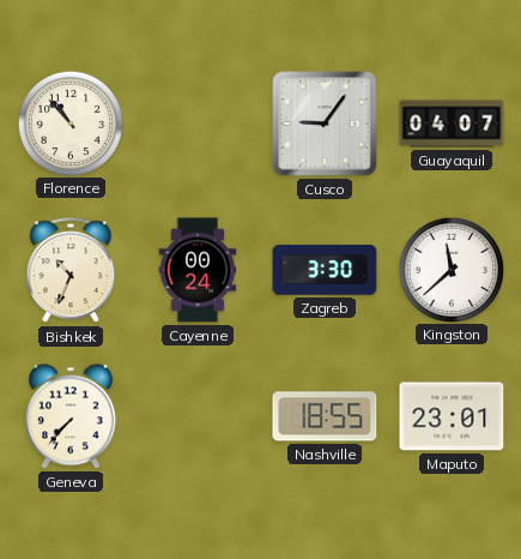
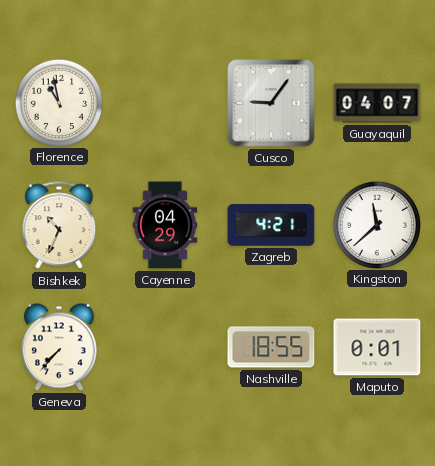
Florence: 10:53 -> 10:58
Cayenne: 00:24 -> 04:29
Zagreb: 3:30 -> 4:21
Maputo: 23:01 -> 0:01
